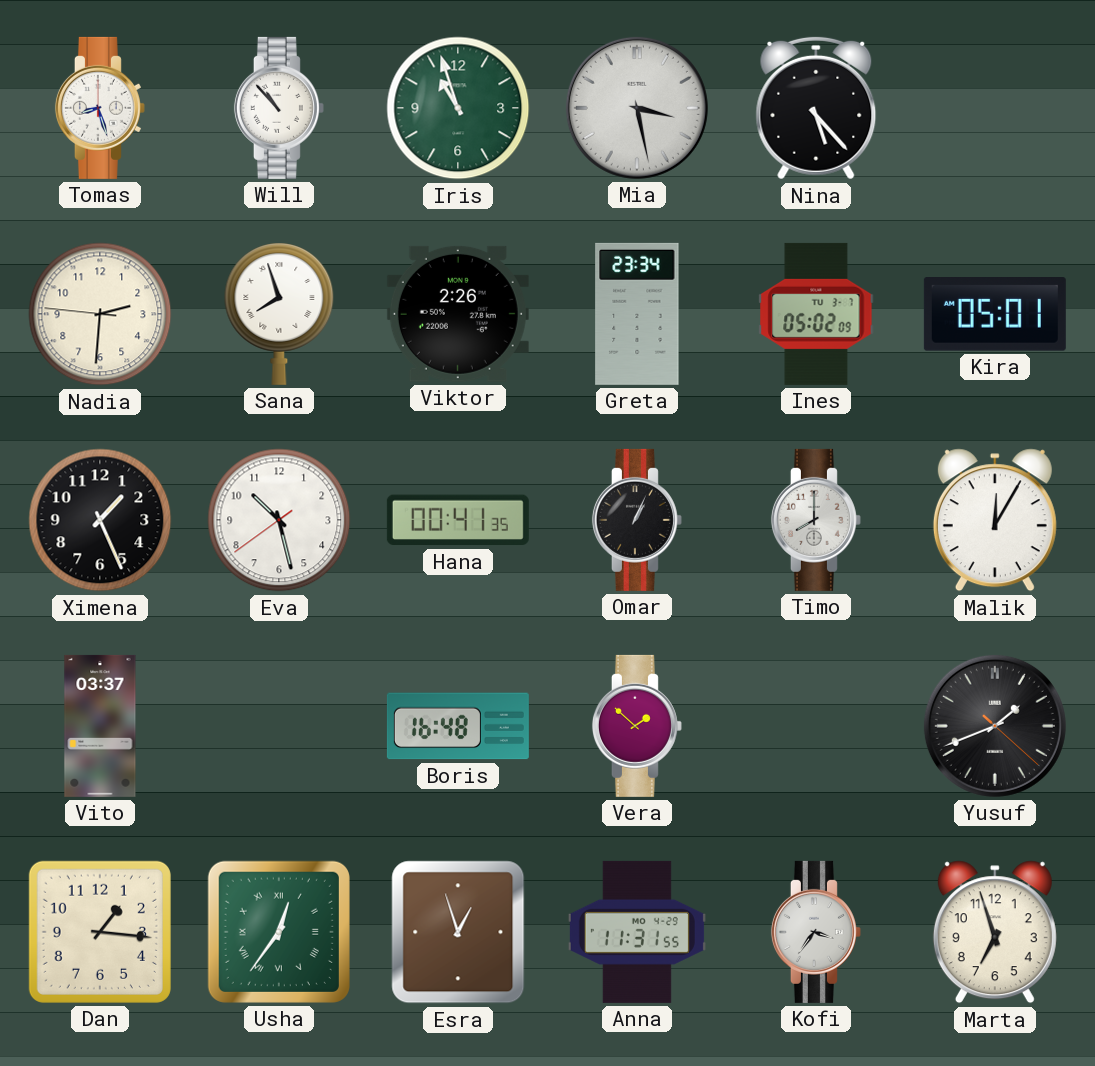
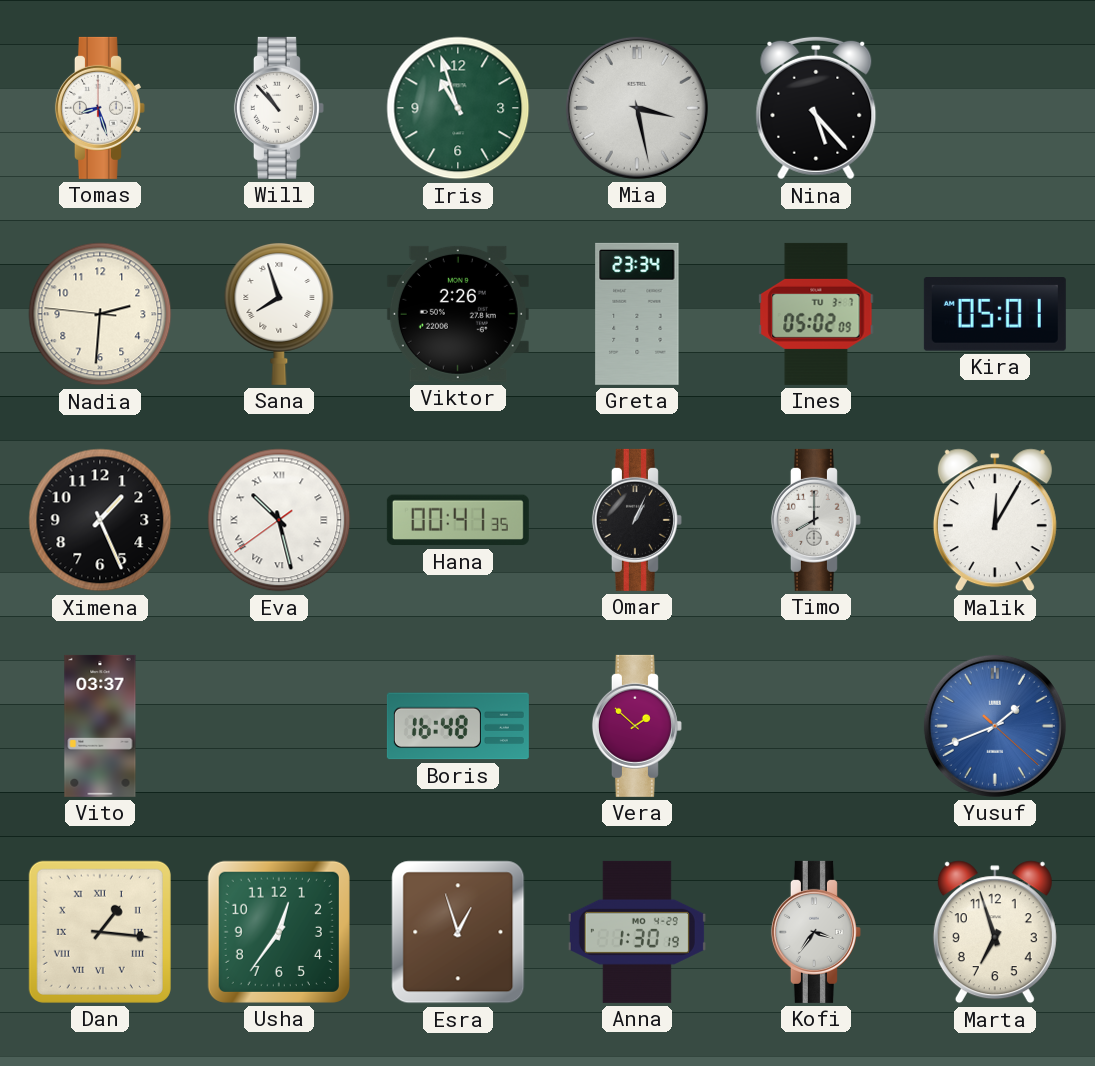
Eva numerals: Arabic -> Roman
Yusuf dial: black -> blue
Dan numerals: Arabic -> Roman
Usha numerals: Roman -> Arabic
Anna: 11:31 -> 1:30
